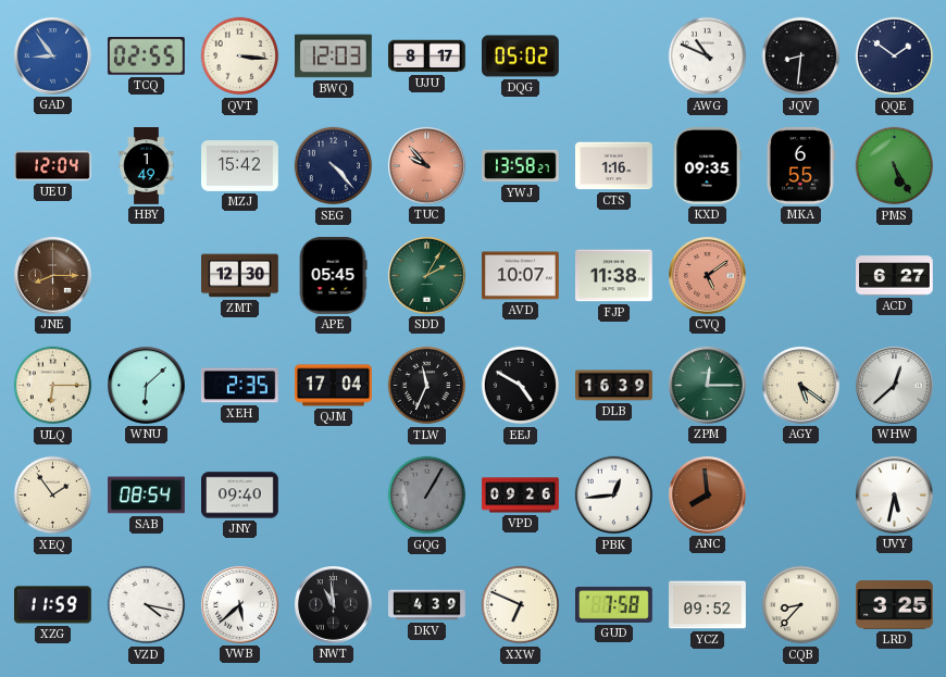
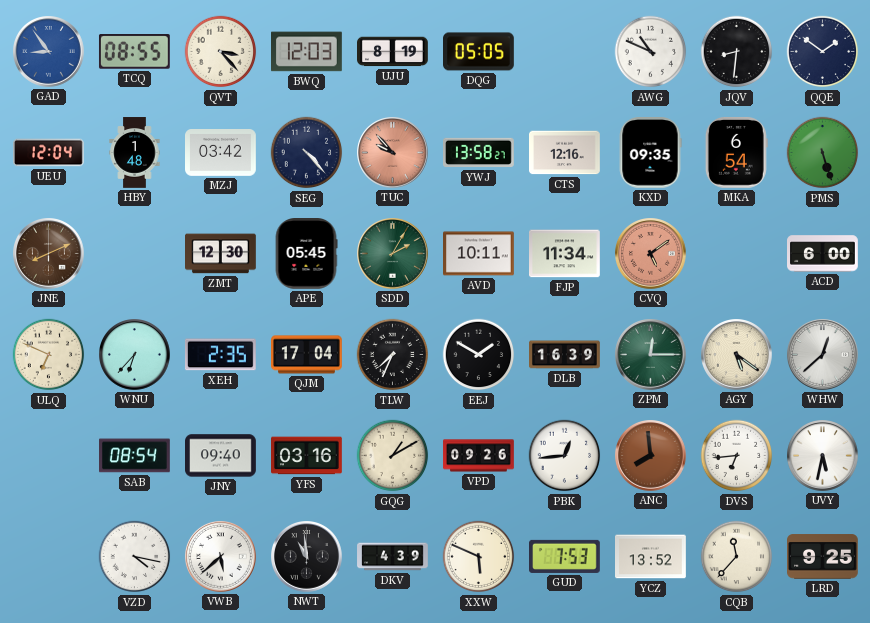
TCQ: 02:55 -> 08:55
QVT: 3:16 -> 3:23
UJU: 8:17 -> 8:19
DQG: 05:02 -> 05:05
HBY: 1:49 -> 1:48
MZJ: 15:42 -> 03:42
CTS: 1:16 -> 12:16
MKA: 6:55 -> 6:54
PMS: 5:25 -> 5:27
JNE: 8:15 -> 8:11
AVD: 10:07 -> 10:11
FJP: 11:38 -> 11:34
ACD: 6:27 -> 6:00
ULQ: 6:15 -> 6:49
WNU: 6:08 -> 6:37
TLW: 11:34 -> 7:34
EEJ: 4:50 -> 1:50
XEQ: 1:54 -> none
YFS: none -> 03:16
GQG: 1:05 -> 1:10
GQG dial: grey -> cream
DVS: none -> 6:44
XZG: 11:59 -> none
XXW: 6:49 -> 5:49
GUD: 7:58 -> 7:53
YCZ: 09:52 -> 13:52
CQB: 8:37 -> 11:37
LRD: 3:25 -> 9:25
